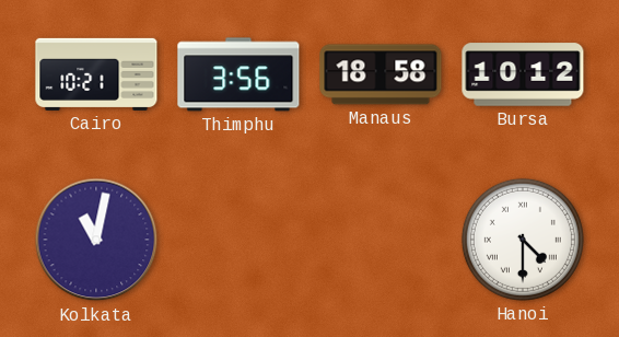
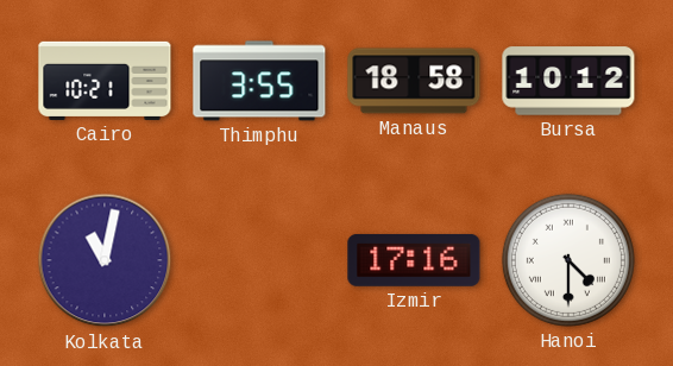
Thimphu: 3:56 -> 3:55
Izmir: none -> 17:16
